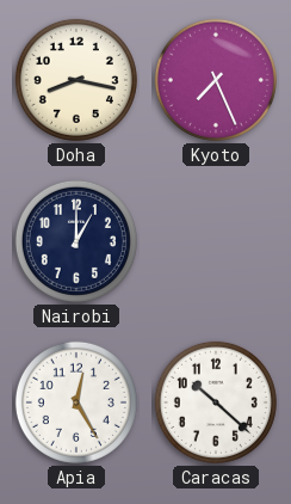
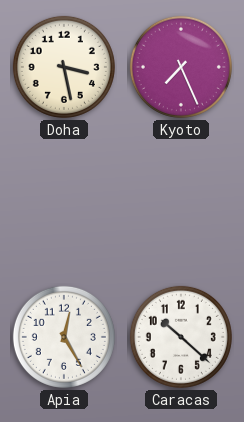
Doha: 8:17 -> 3:28
Nairobi: 1:00 -> none
